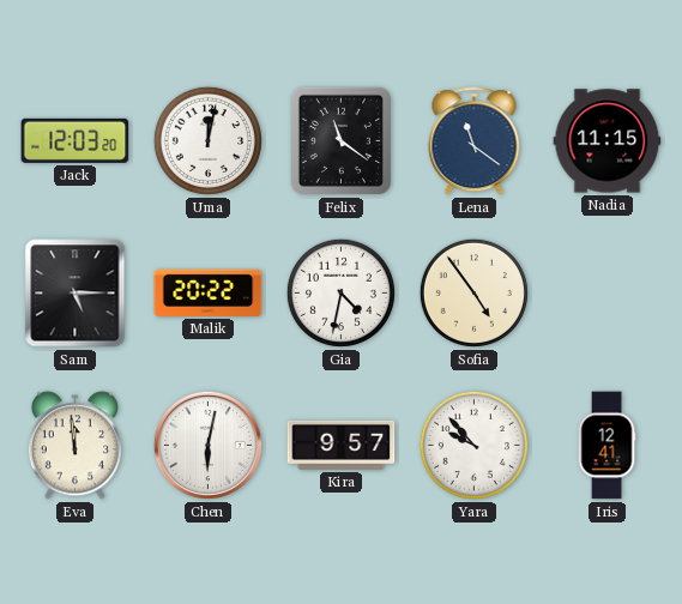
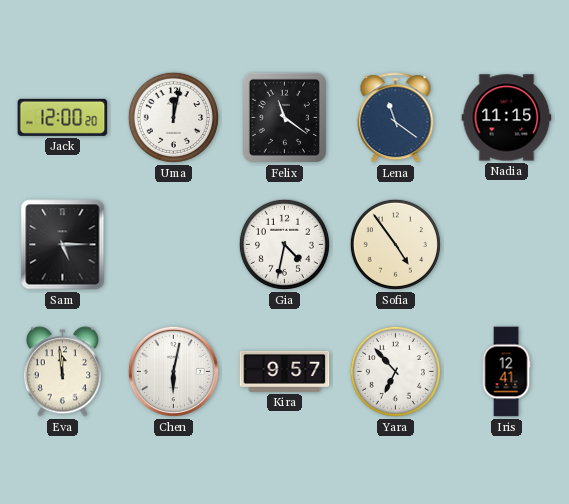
Jack: 12:03 -> 12:00
Malik: 20:22 -> none
Yara: 9:53 -> 6:53
